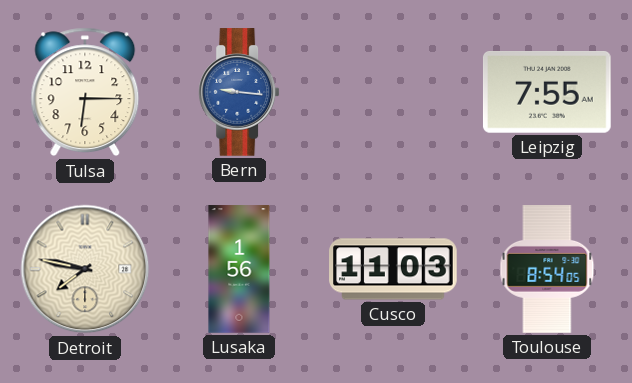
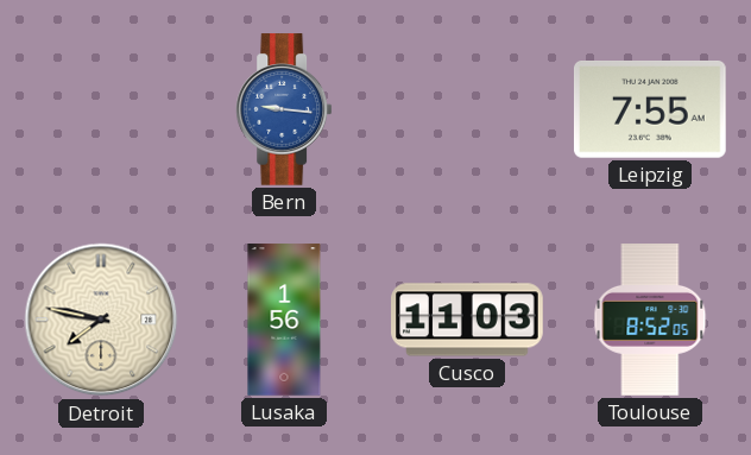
Tulsa: 6:15 -> none
Toulouse: 8:54 -> 8:52
